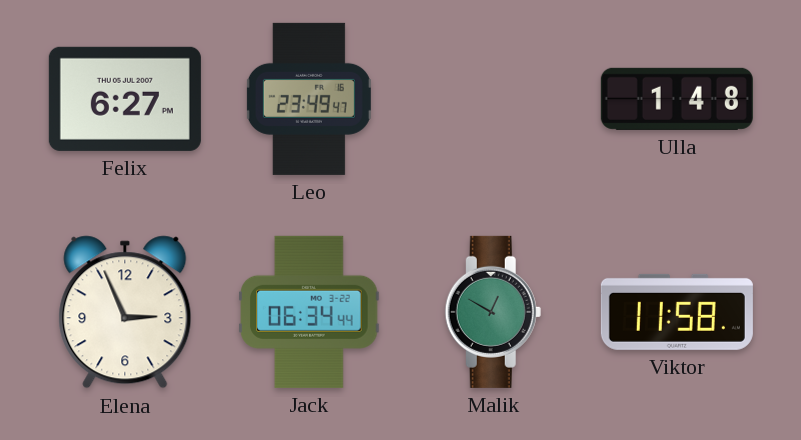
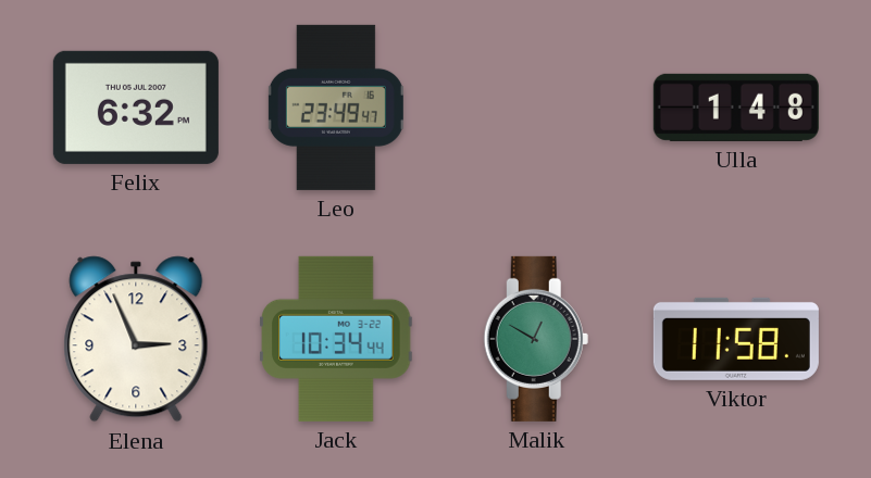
Felix: 6:27 -> 6:32
Jack: 06:34 -> 10:34
